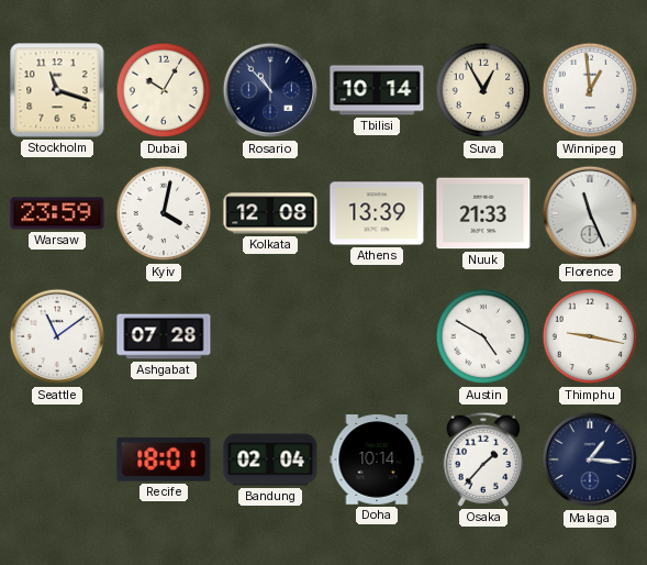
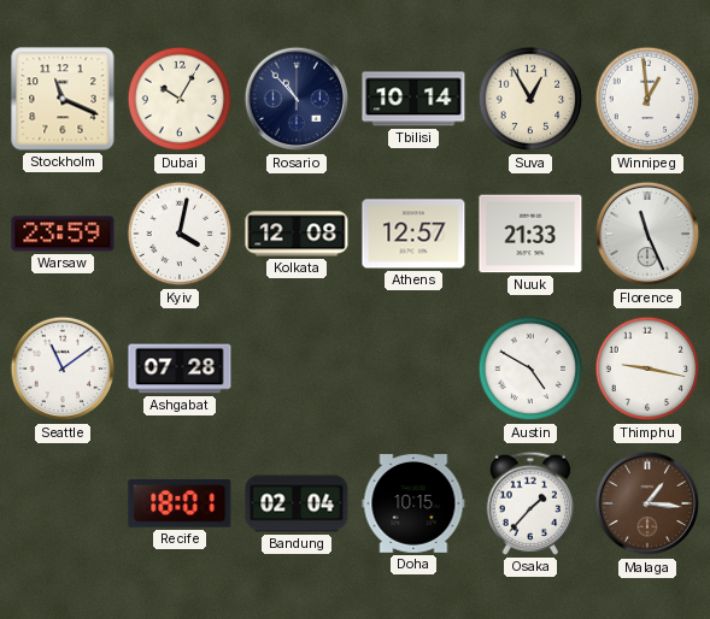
Stockholm: 11:18 -> 11:19
Athens: 13:39 -> 12:57
Doha: 10:14 -> 10:15
Malaga dial: navy -> brown
